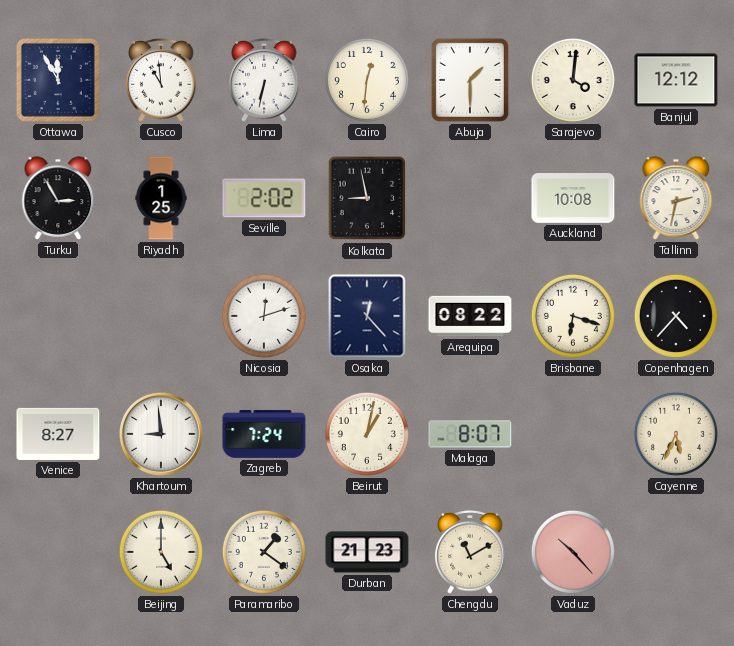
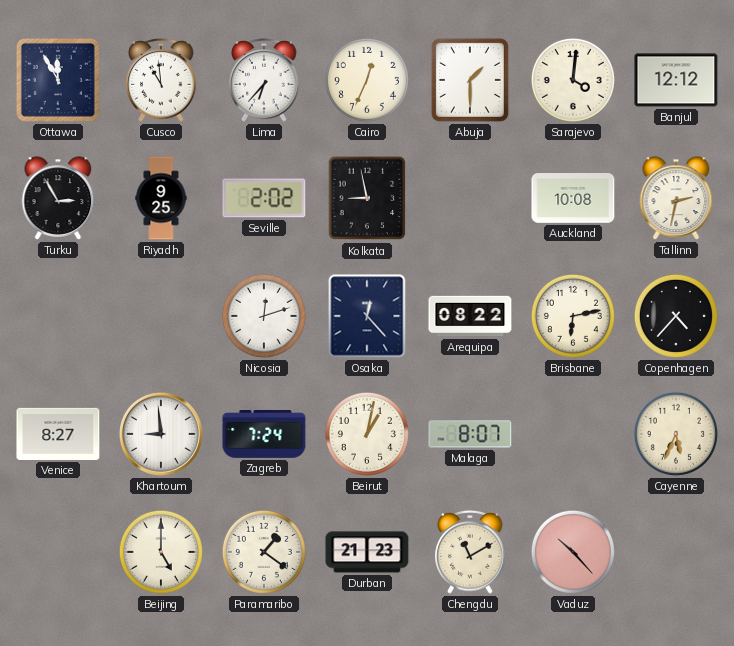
Lima: 6:32 -> 6:37
Cairo: 12:31 -> 12:34
Riyadh: 1:25 -> 9:25
Brisbane: 6:18 -> 6:13
